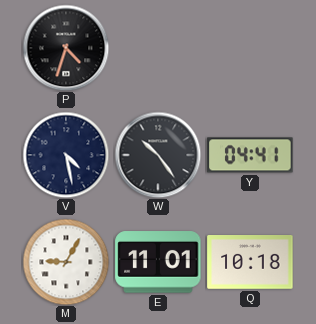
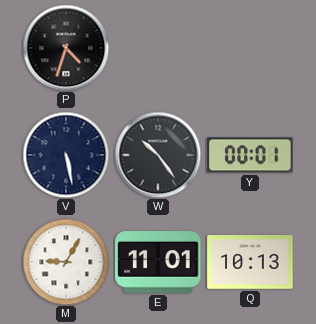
V: 4:28 -> 5:28
Y: 04:41 -> 00:01
Q: 10:18 -> 10:13
